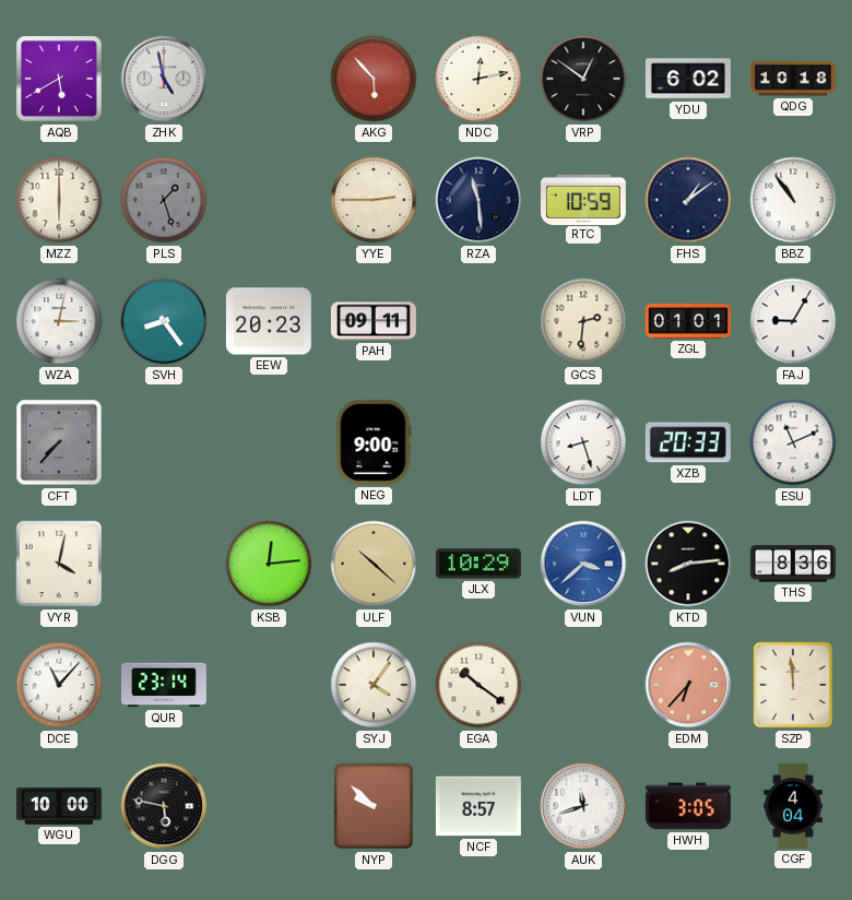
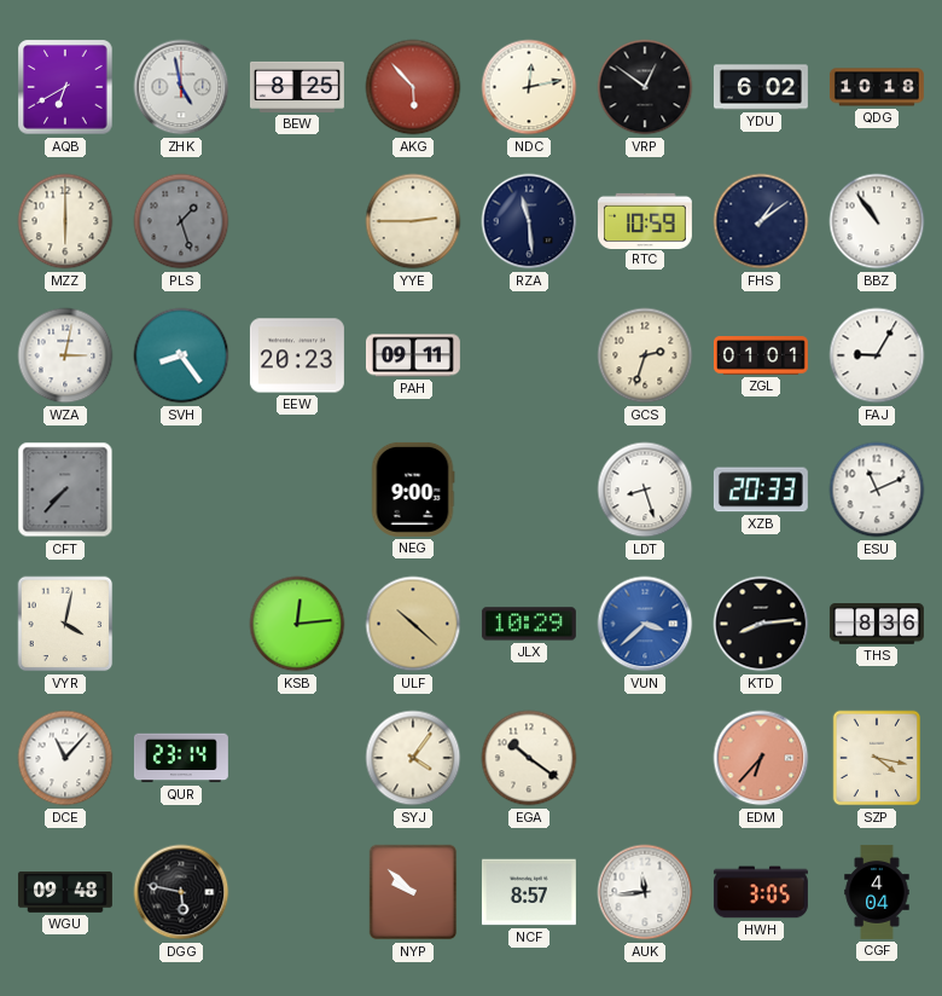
AQB: 5:40 -> 6:40
BEW: none -> 8:25
GCS: 2:31 -> 2:33
SZP: 11:59 -> 4:17
WGU: 10:00 -> 09:48
AUK: 11:42 -> 11:44
